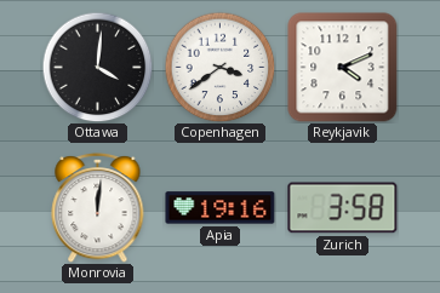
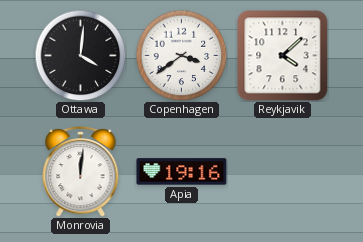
Reykjavik: 4:11 -> 4:08
Zurich: 3:58 -> none
